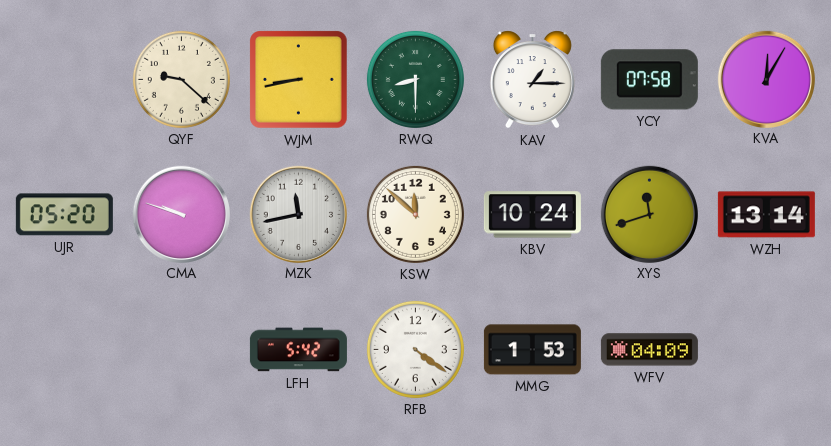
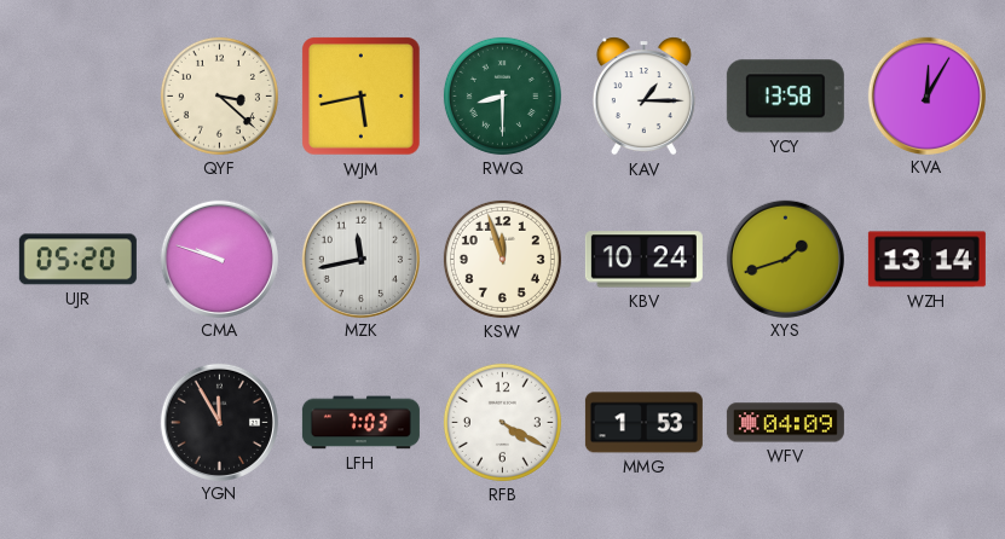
QYF: 9:22 -> 3:22
WJM: 8:43 -> 5:43
YCY: 07:58 -> 13:58
KSW: 11:52 -> 11:57
XYS: 11:42 -> 1:42
YGN: none -> 11:55
LFH: 5:42 -> 7:03
RFB: 4:21 -> 4:20
